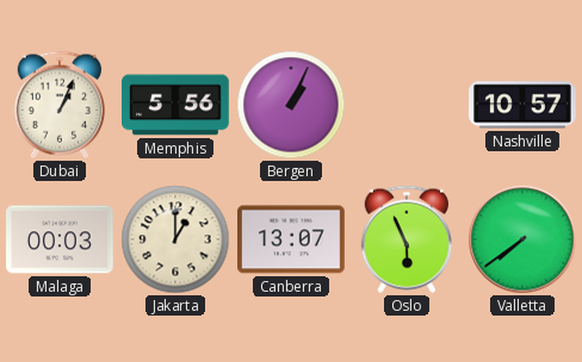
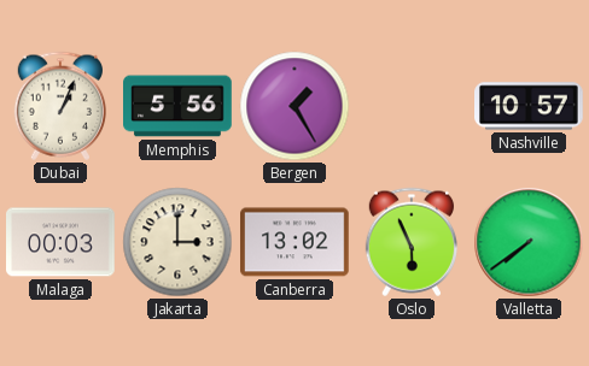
Bergen: 1:04 -> 1:25
Jakarta: 1:00 -> 3:00
Canberra: 13:07 -> 13:02
